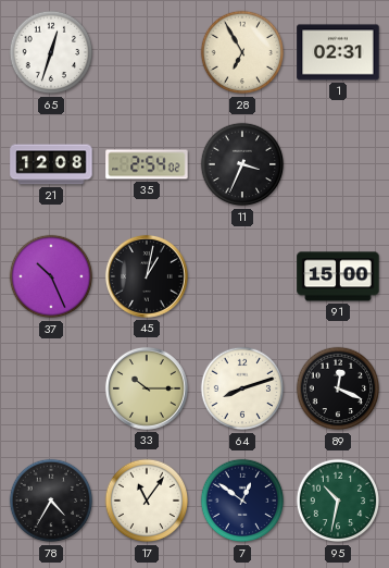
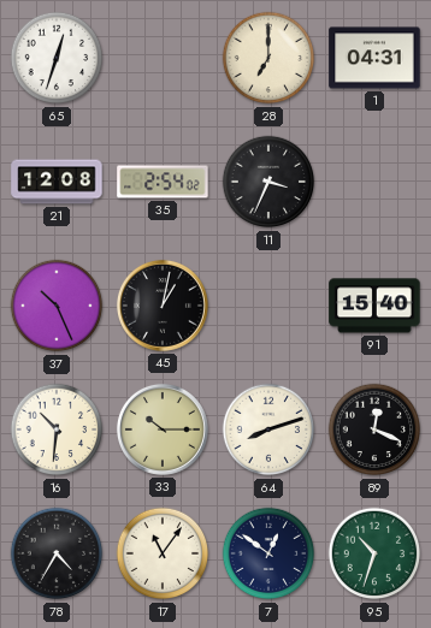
28: 6:55 -> 7:00
1: 02:31 -> 04:31
91: 15:00 -> 15:40
16: none -> 10:31
95: 10:32 -> 10:33
